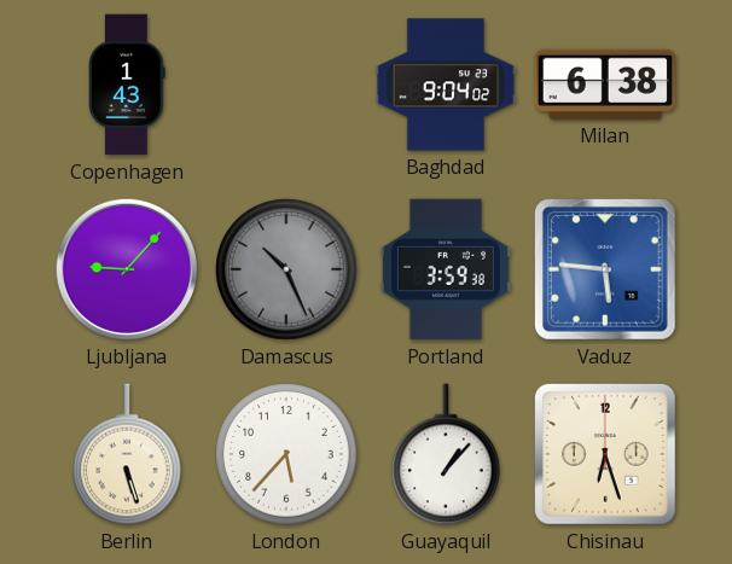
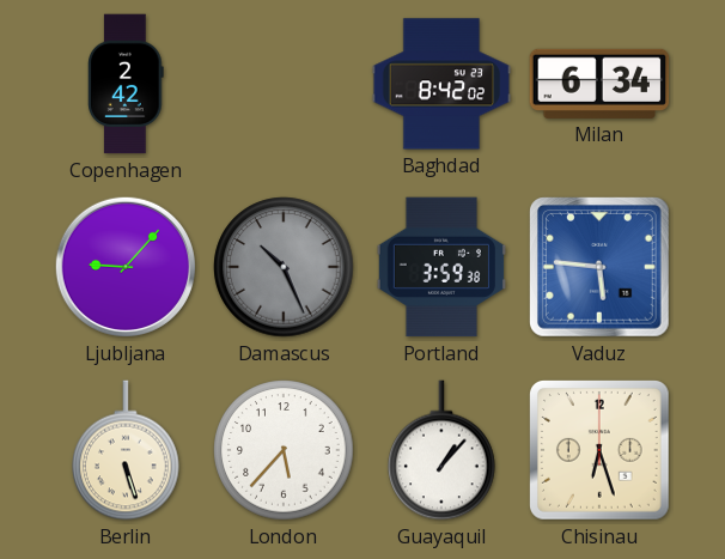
Copenhagen: 1:43 -> 2:42
Baghdad: 9:04 -> 8:42
Milan: 6:38 -> 6:34
